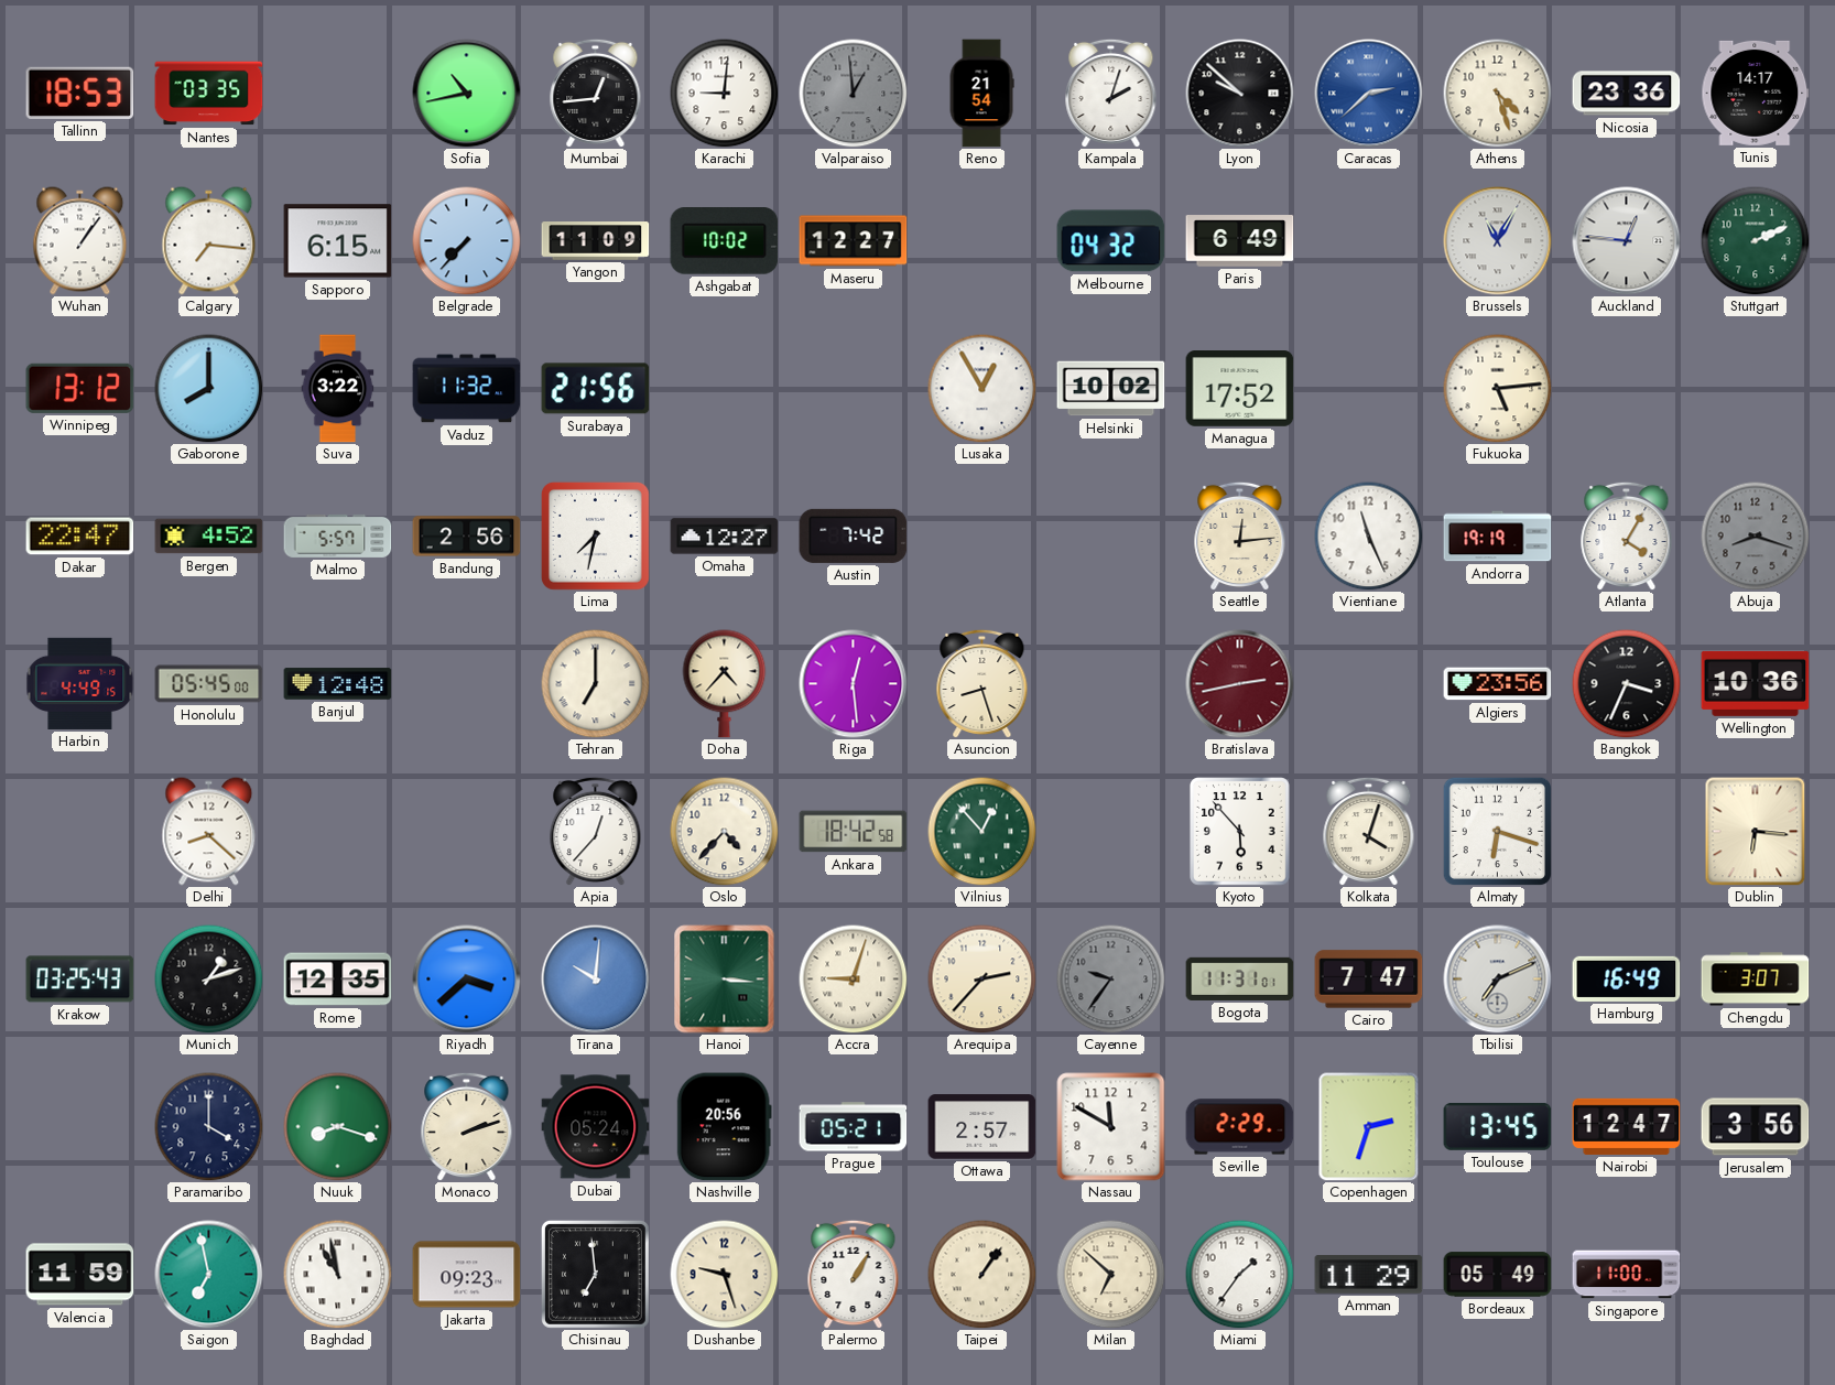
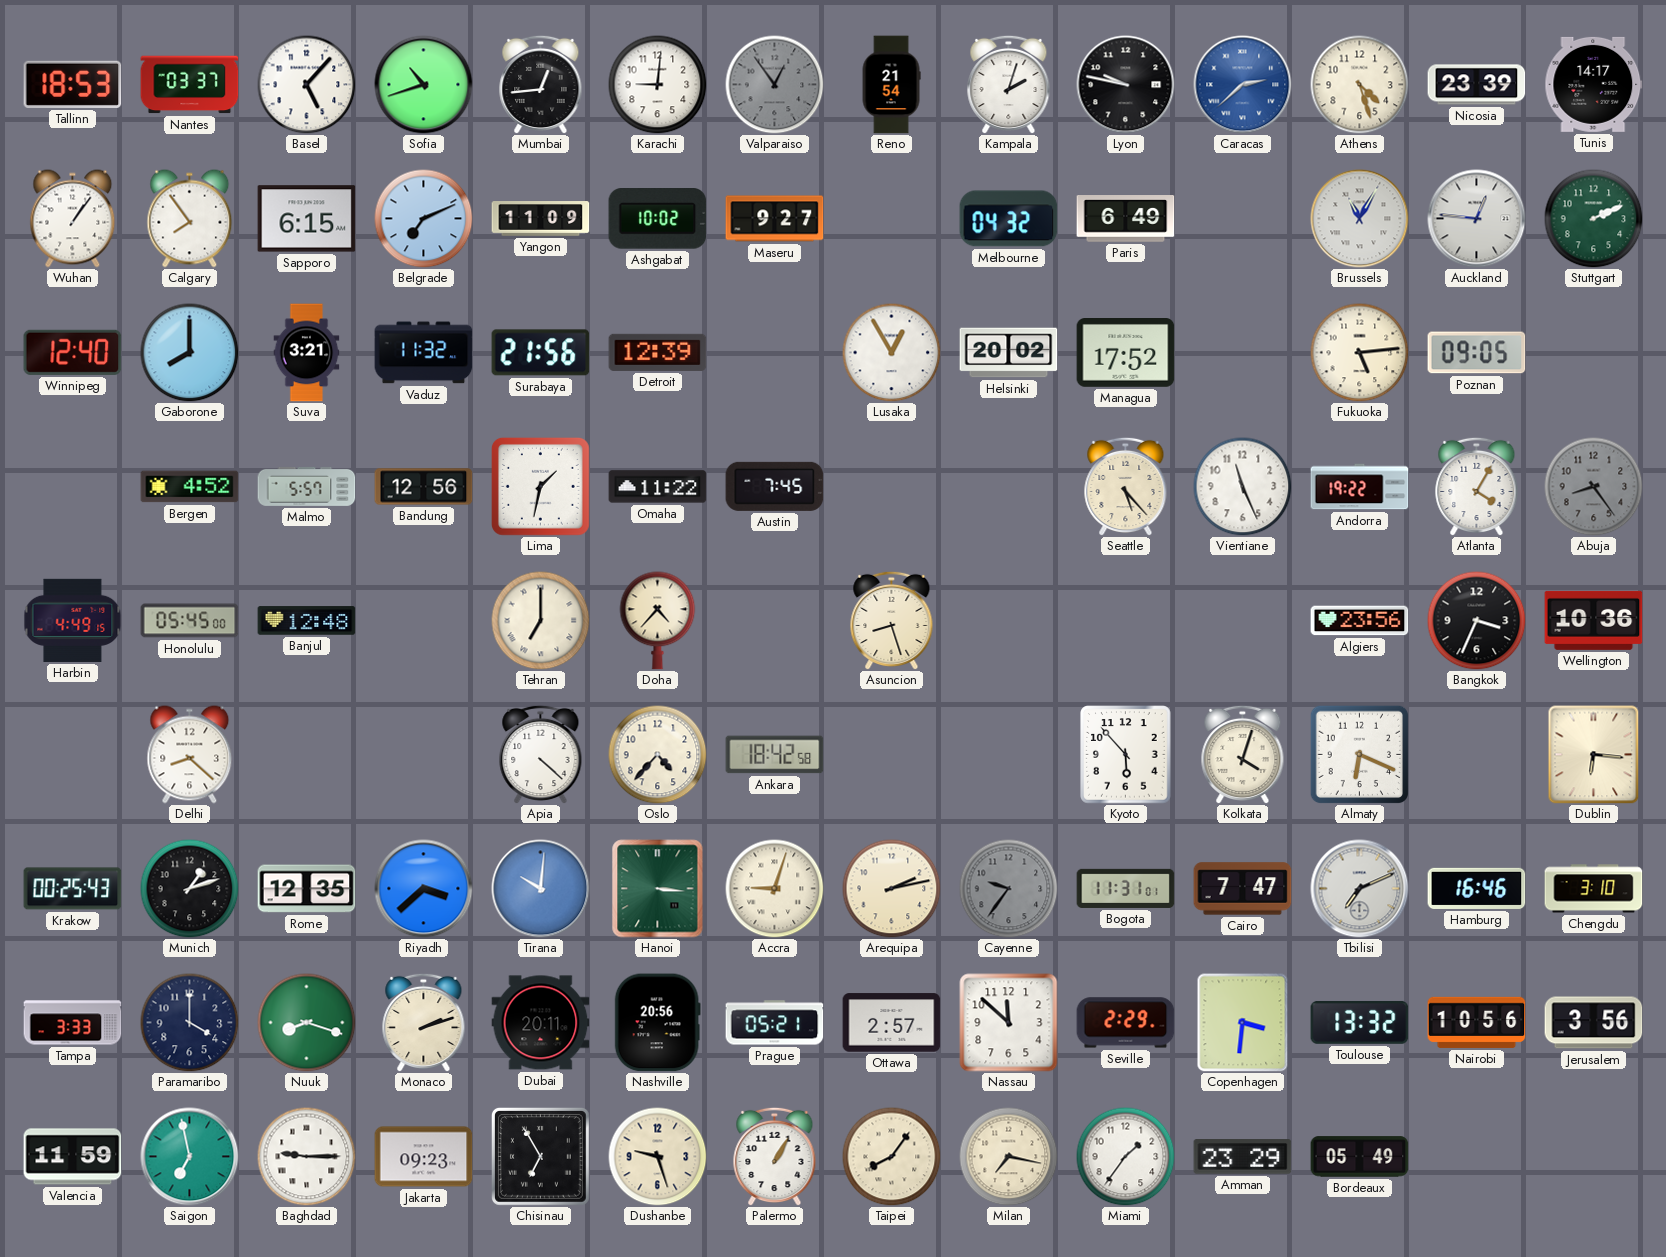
Nantes: 03:35 -> 03:37
Basel: none -> 5:07
Sofia: 10:43 -> 10:42
Valparaiso: 12:59 -> 12:54
Lyon: 9:52 -> 9:47
Nicosia: 23:36 -> 23:39
Calgary: 7:16 -> 7:54
Belgrade: 7:37 -> 7:11
Maseru: 12:27 -> 9:27
Winnipeg: 13:12 -> 12:40
Suva: 3:22 -> 3:21
Detroit: none -> 12:39
Helsinki: 10:02 -> 20:02
Poznan: none -> 09:05
Dakar: 22:47 -> none
Bandung: 2:56 -> 12:56
Lima: 7:32 -> 1:32
Omaha: 12:27 -> 11:22
Austin: 7:42 -> 7:45
Seattle: 12:14 -> 5:23
Andorra: 19:19 -> 19:22
Abuja: 8:18 -> 8:24
Riga: 12:29 -> none
Bratislava: 2:43 -> none
Apia: 12:37 -> 4:22
Vilnius: 12:53 -> none
Almaty: 6:18 -> 6:19
Krakow: 03:25 -> 00:25
Arequipa: 2:37 -> 2:13
Hamburg: 16:49 -> 16:46
Chengdu: 3:07 -> 3:10
Tampa: none -> 3:33
Dubai: 05:24 -> 20:11
Nassau: 11:50 -> 11:52
Copenhagen: 2:33 -> 3:31
Toulouse: 13:45 -> 13:32
Nairobi: 12:47 -> 10:56
Baghdad: 10:58 -> 9:15
Chisinau: 6:59 -> 6:55
Taipei: 1:06 -> 8:06
Milan: 6:52 -> 7:17
Amman: 11:29 -> 23:29
Singapore: 11:00 -> none
